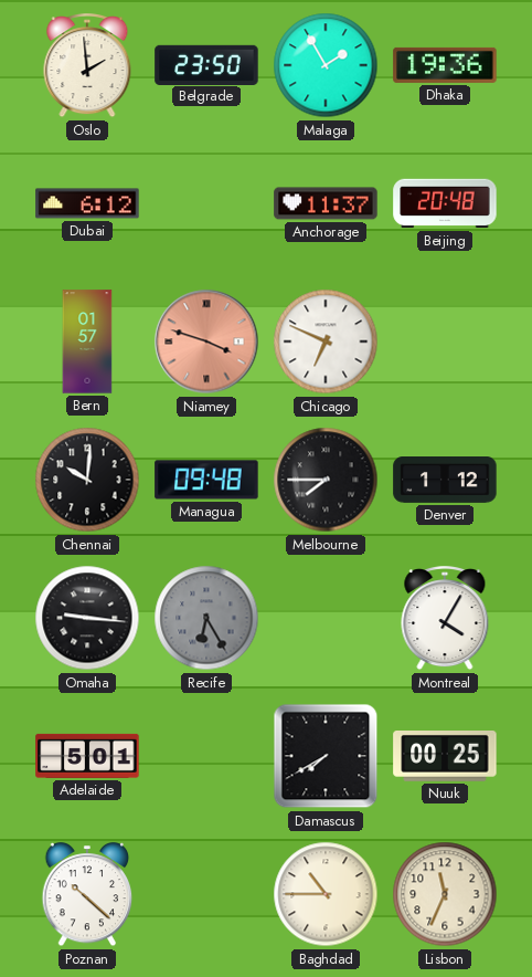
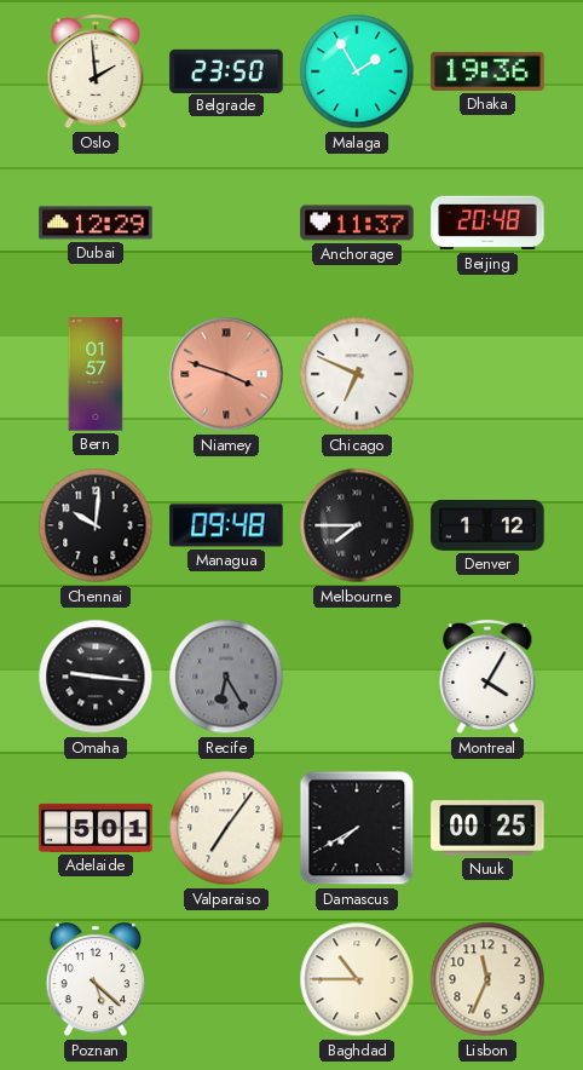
Dubai: 6:12 -> 12:29
Valparaiso: none -> 7:06
Poznan: 10:22 -> 5:22
